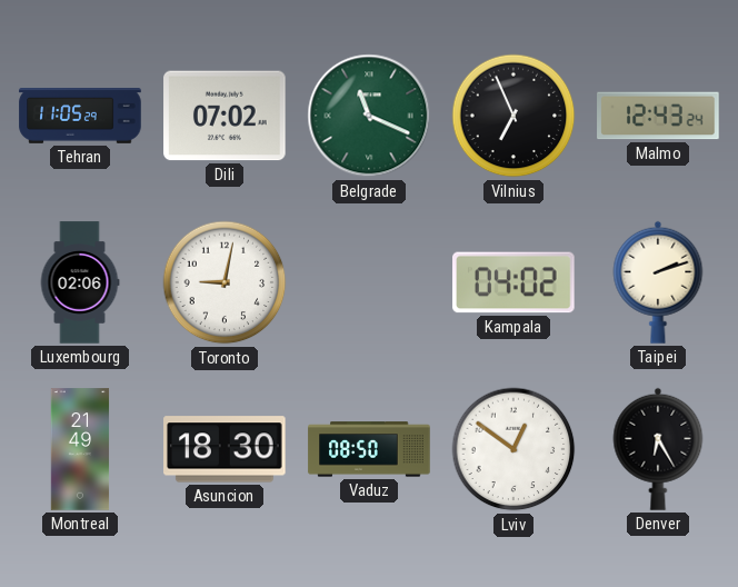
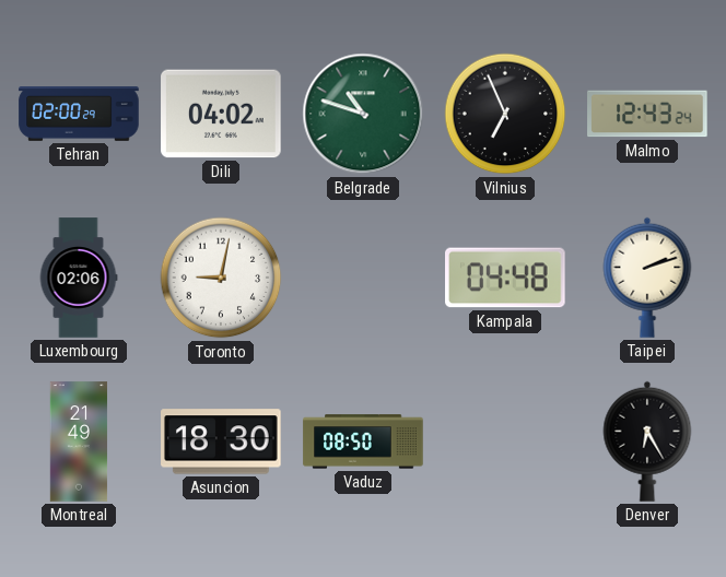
Tehran: 11:05 -> 02:00
Dili: 07:02 -> 04:02
Belgrade: 11:19 -> 10:48
Kampala: 04:02 -> 04:48
Lviv: 12:51 -> none
